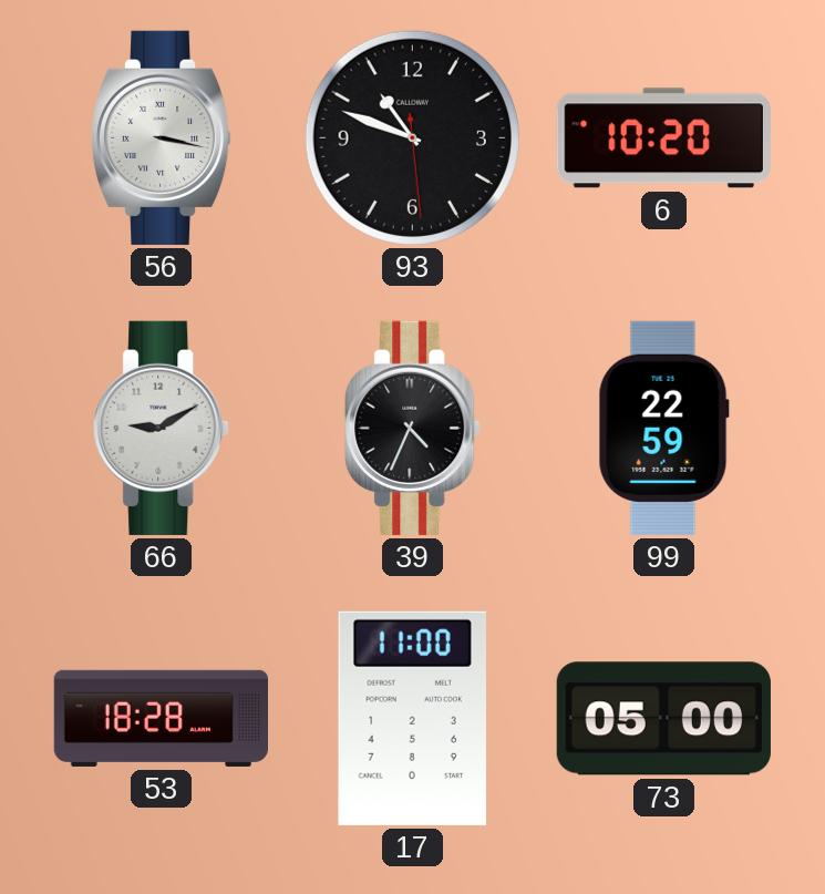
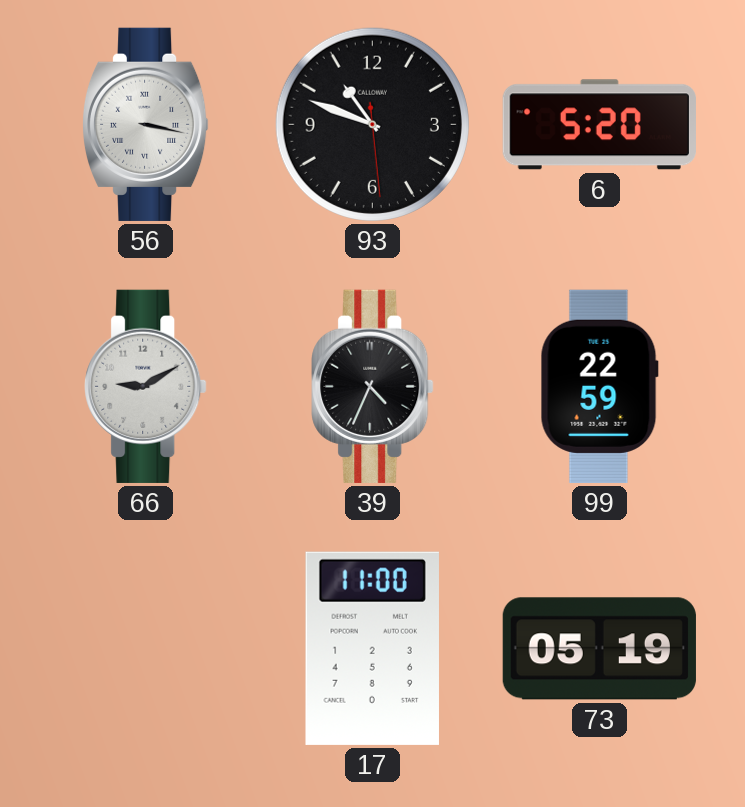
6: 10:20 -> 5:20
53: 18:28 -> none
73: 05:00 -> 05:19
